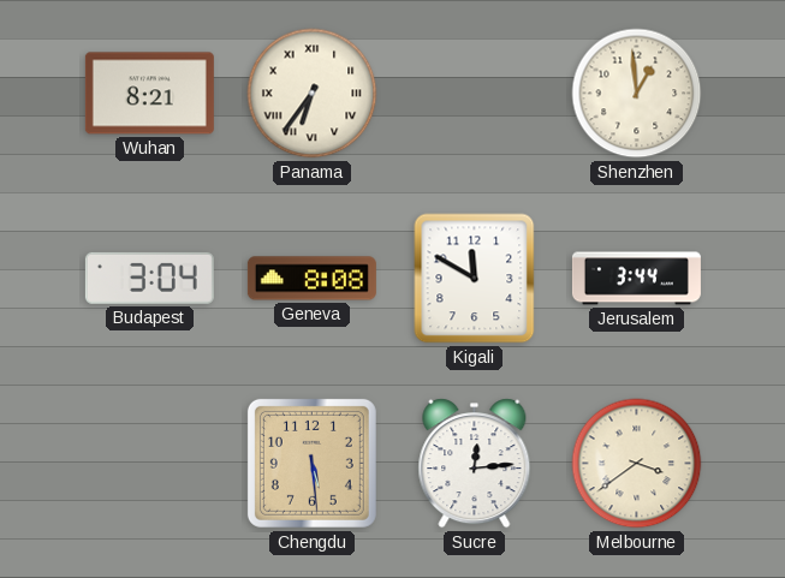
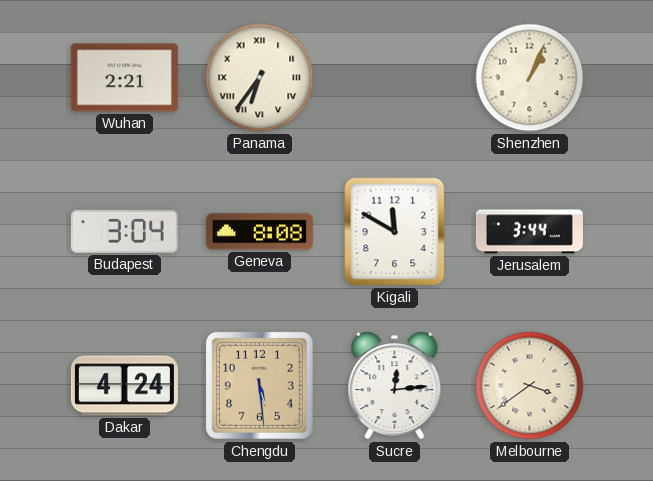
Wuhan: 8:21 -> 2:21
Shenzhen: 12:59 -> 1:04
Dakar: none -> 4:24
